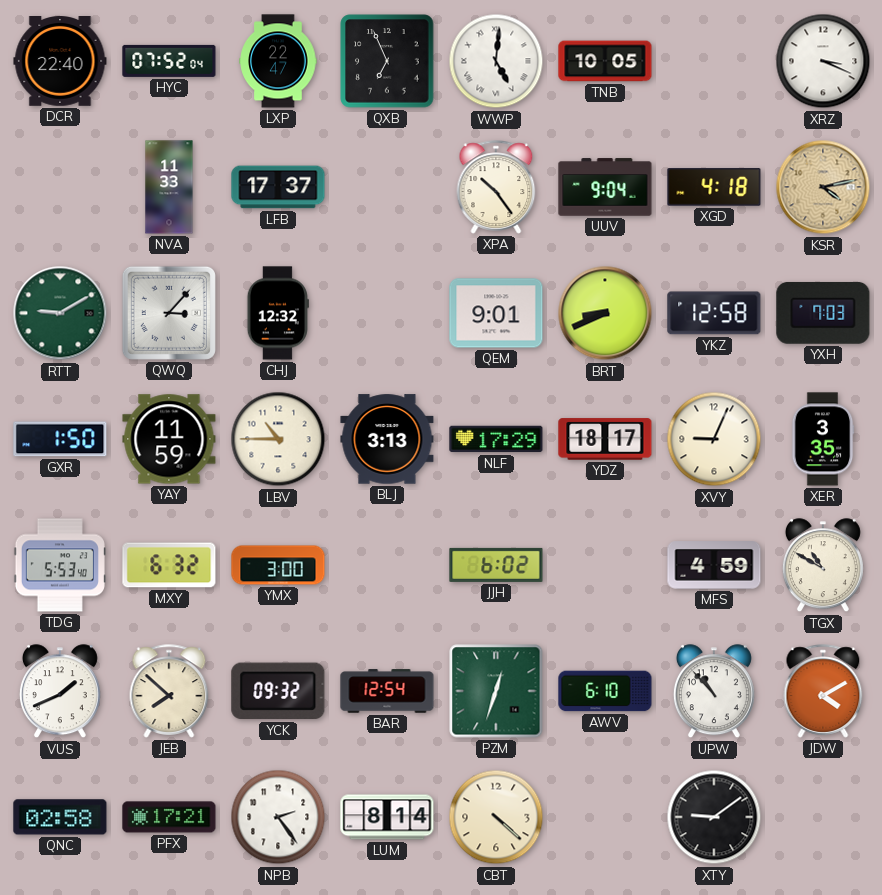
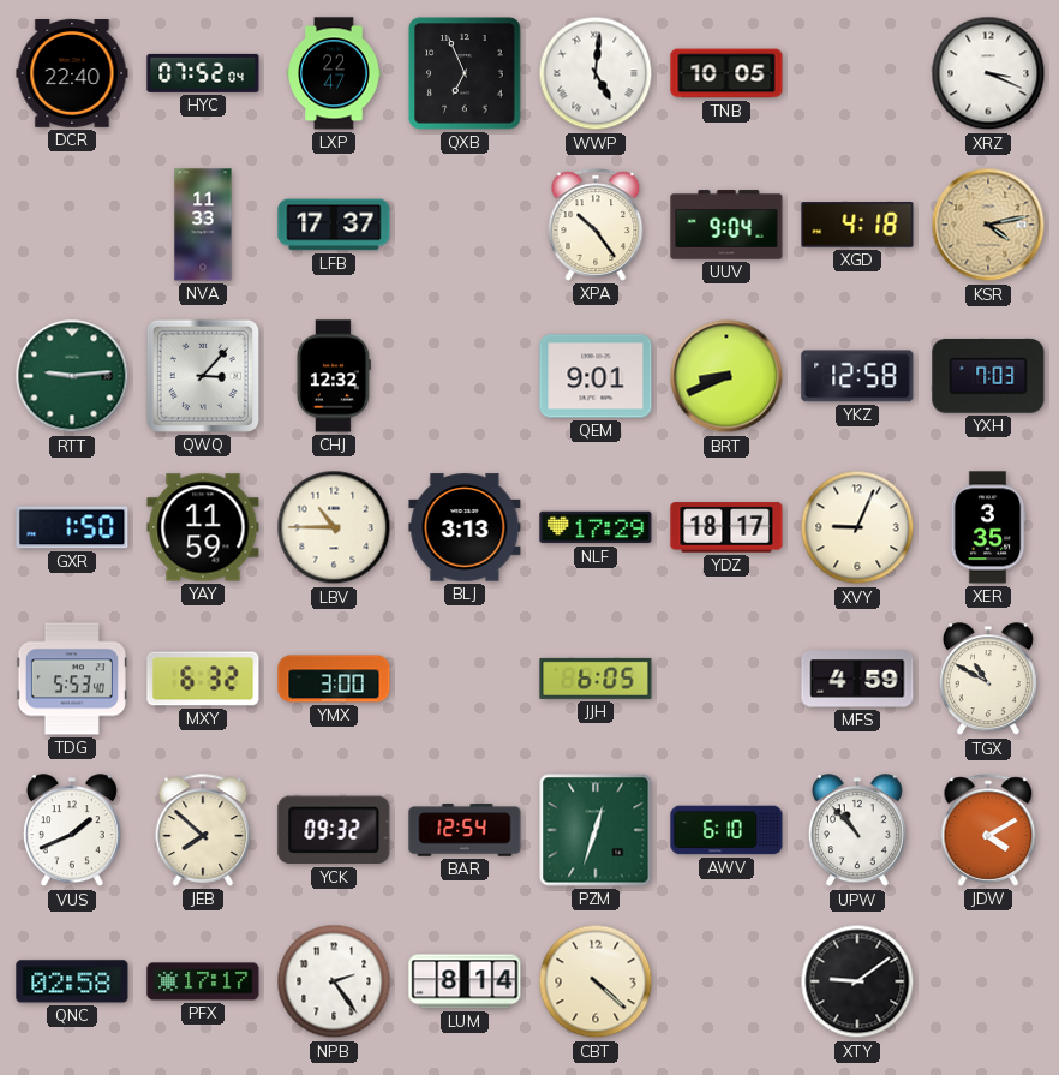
RTT: 9:10 -> 9:14
JJH: 6:02 -> 6:05
PFX: 17:21 -> 17:17
